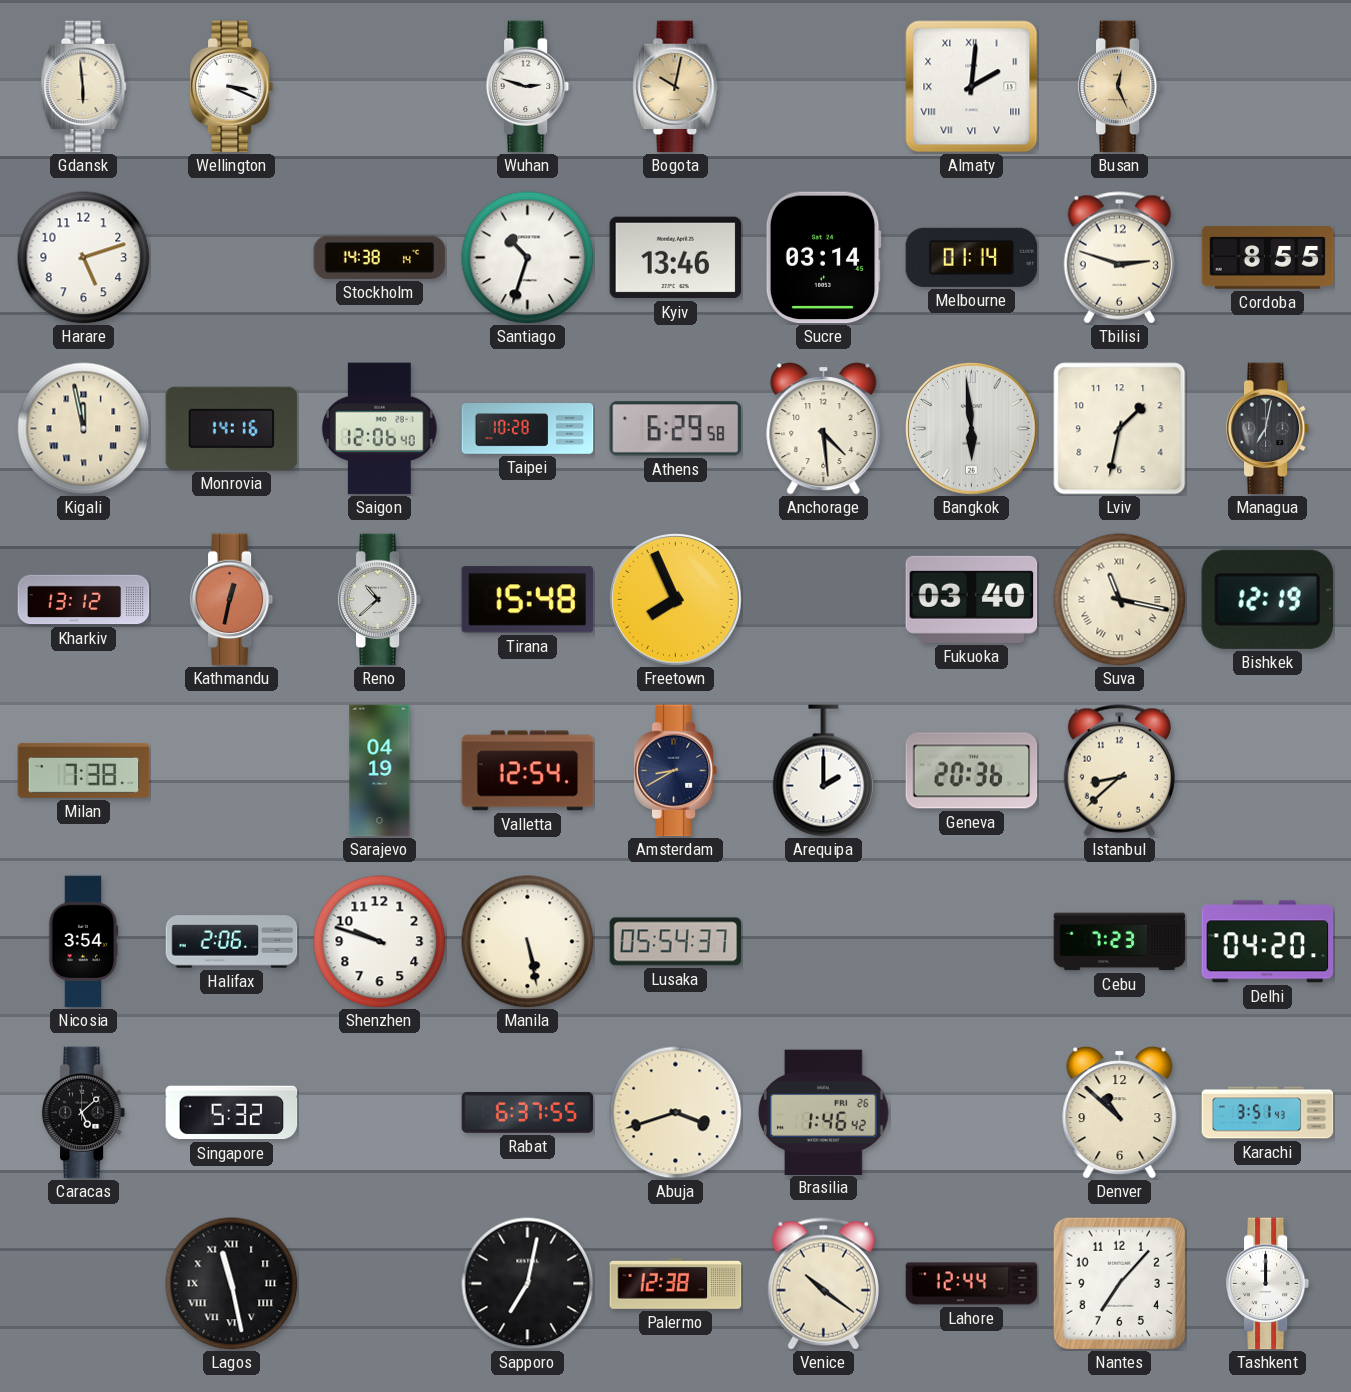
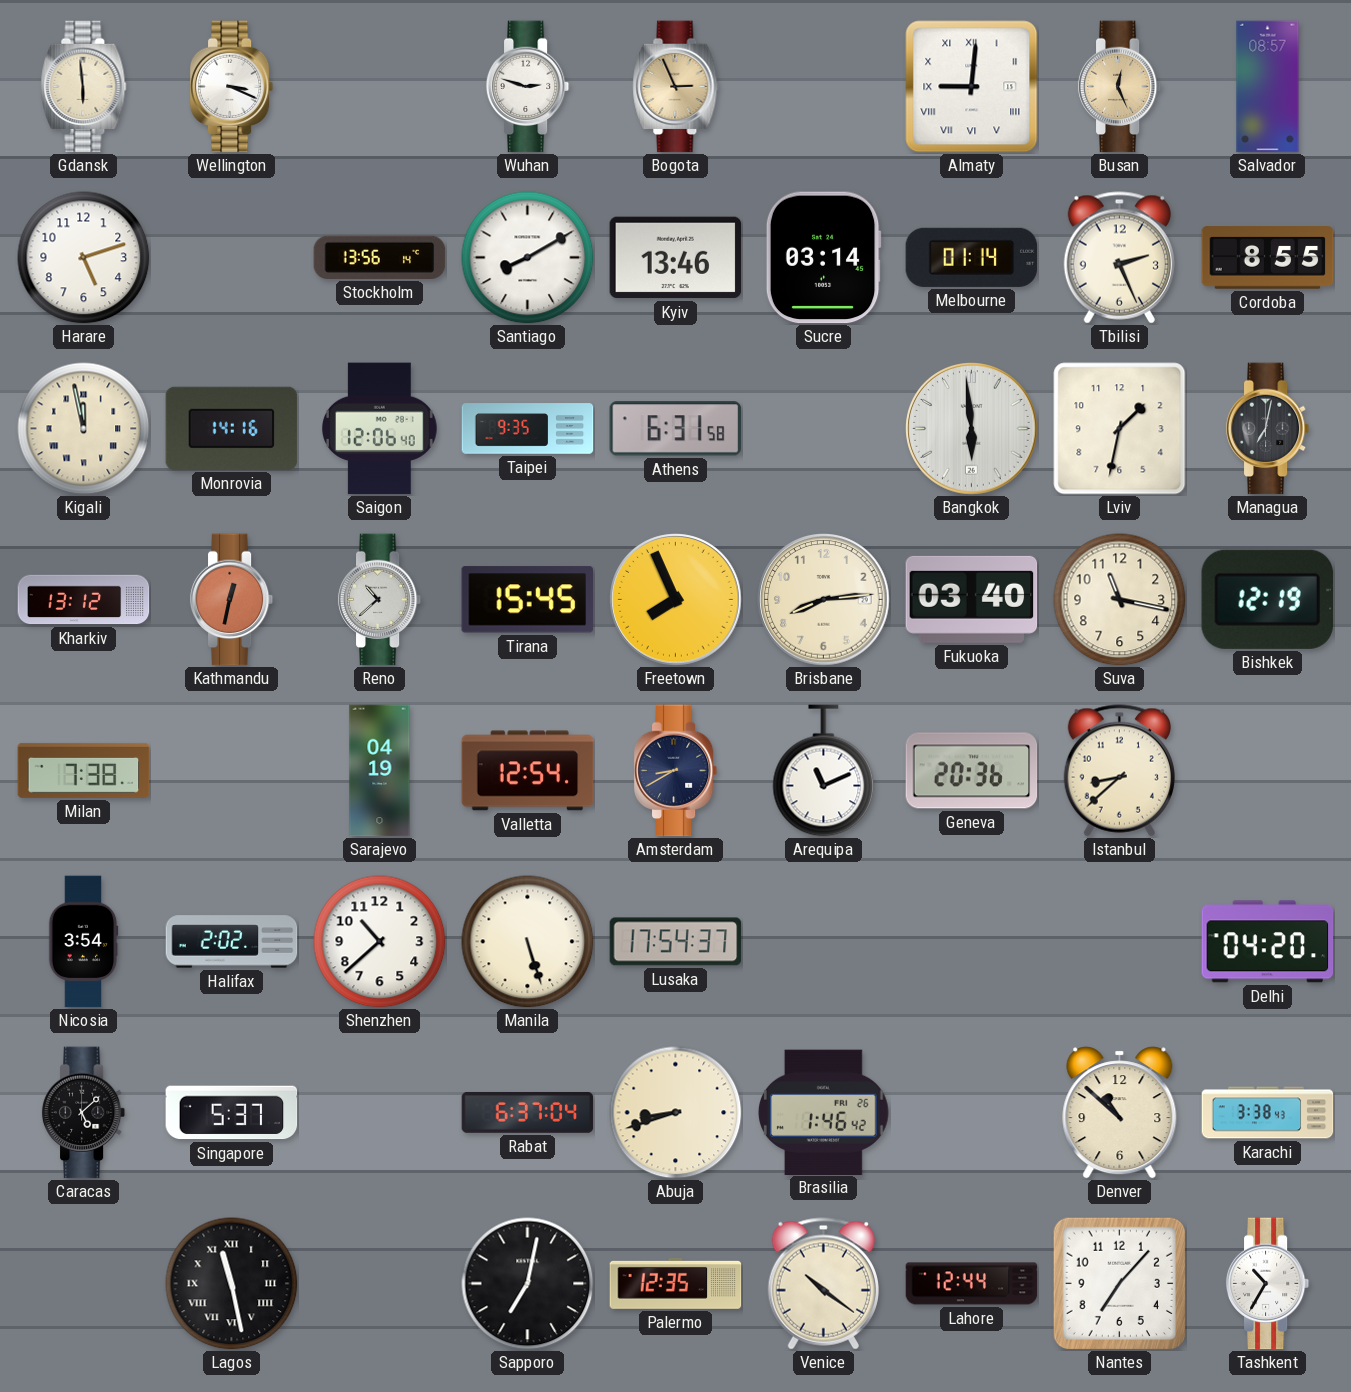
Bogota: 10:02 -> 2:56
Almaty: 2:01 -> 9:01
Salvador: none -> 08:57
Stockholm: 14:38 -> 13:56
Santiago: 10:33 -> 8:10
Tbilisi: 2:48 -> 2:26
Taipei: 10:28 -> 9:35
Athens: 6:29 -> 6:31
Anchorage: 4:29 -> none
Tirana: 15:48 -> 15:45
Brisbane: none -> 8:14
Suva numerals: Roman -> Arabic
Arequipa: 2:00 -> 11:11
Halifax: 2:06 -> 2:02
Shenzhen: 9:48 -> 10:38
Manila: 5:28 -> 5:27
Lusaka: 05:54 -> 17:54
Cebu: 7:23 -> none
Singapore: 5:32 -> 5:37
Rabat: 6:37:55 -> 6:37:04
Abuja: 3:42 -> 8:42
Karachi: 3:51 -> 3:38
Palermo: 12:38 -> 12:35
Tashkent: 12:00 -> 10:35
